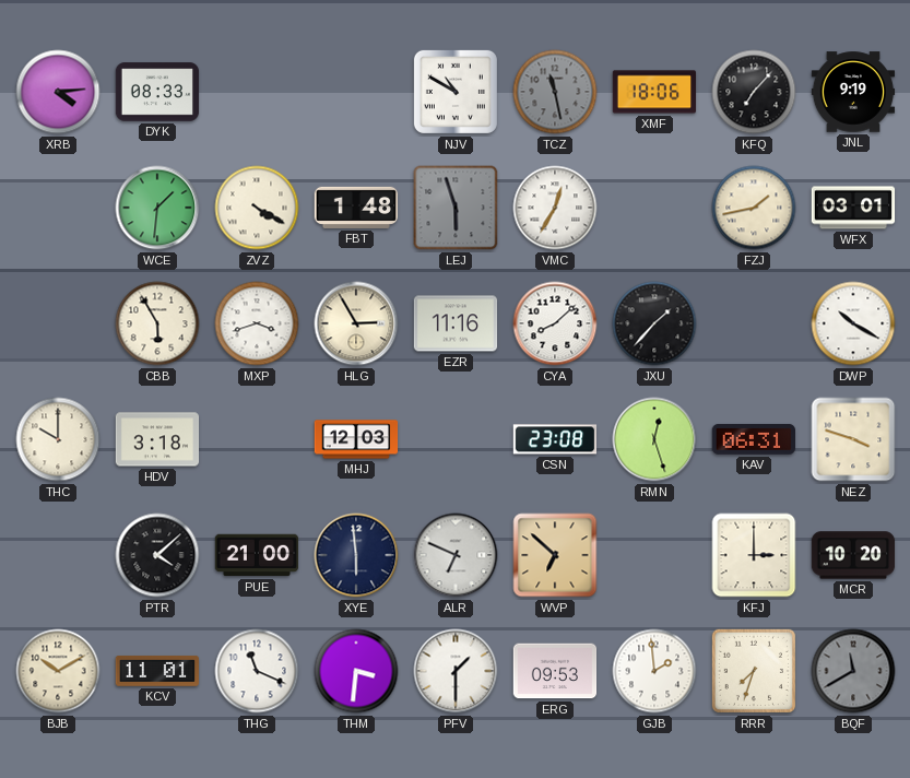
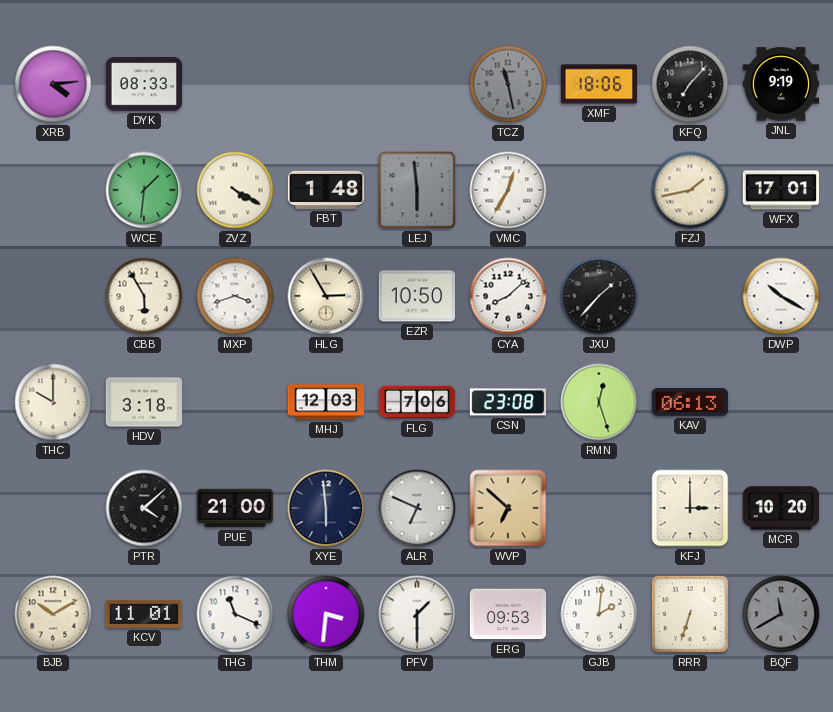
NJV: 10:50 -> none
LEJ: 5:57 -> 5:59
WFX: 03:01 -> 17:01
EZR: 11:16 -> 10:50
FLG: none -> 7:06
KAV: 06:31 -> 06:13
NEZ: 3:48 -> none
GJB: 1:59 -> 2:01
RRR: 7:33 -> 6:33
